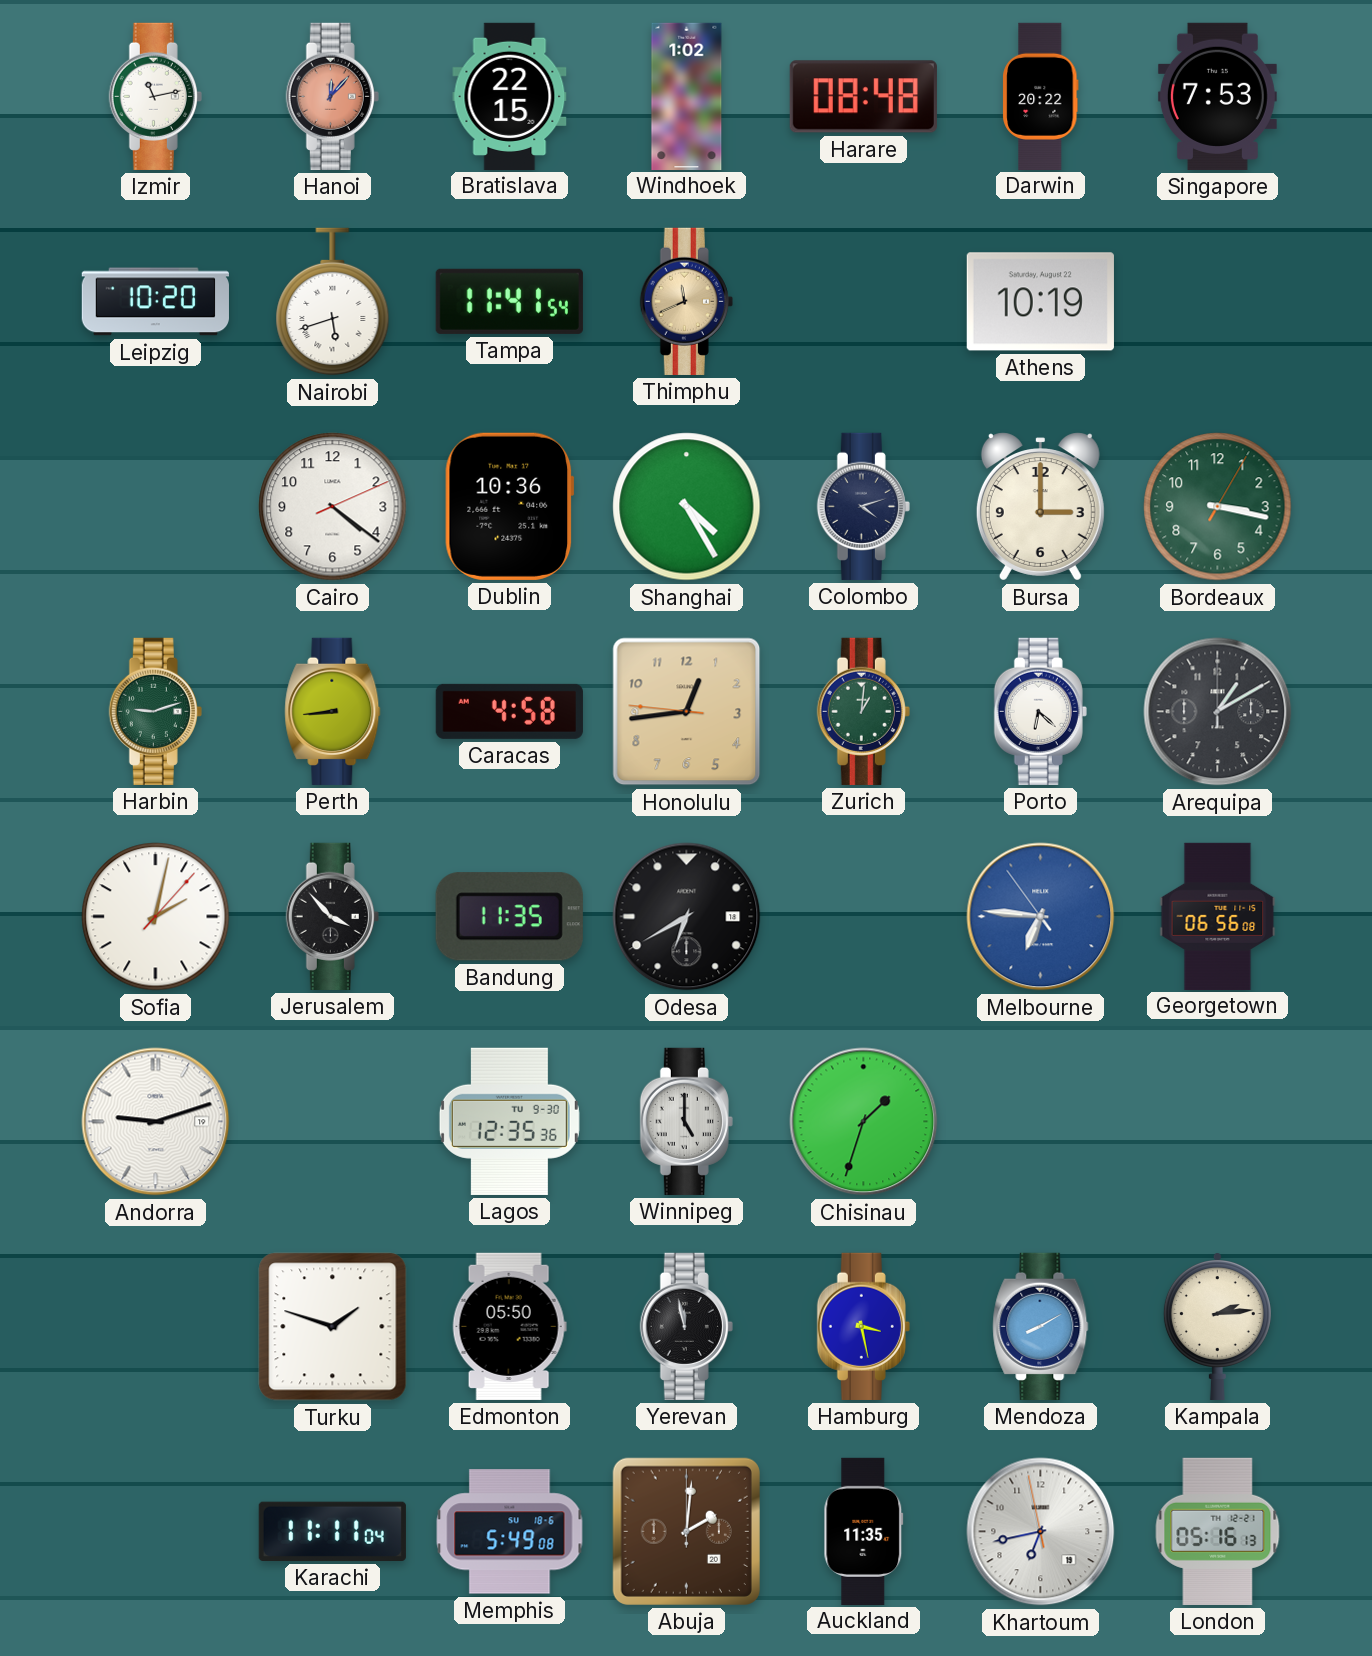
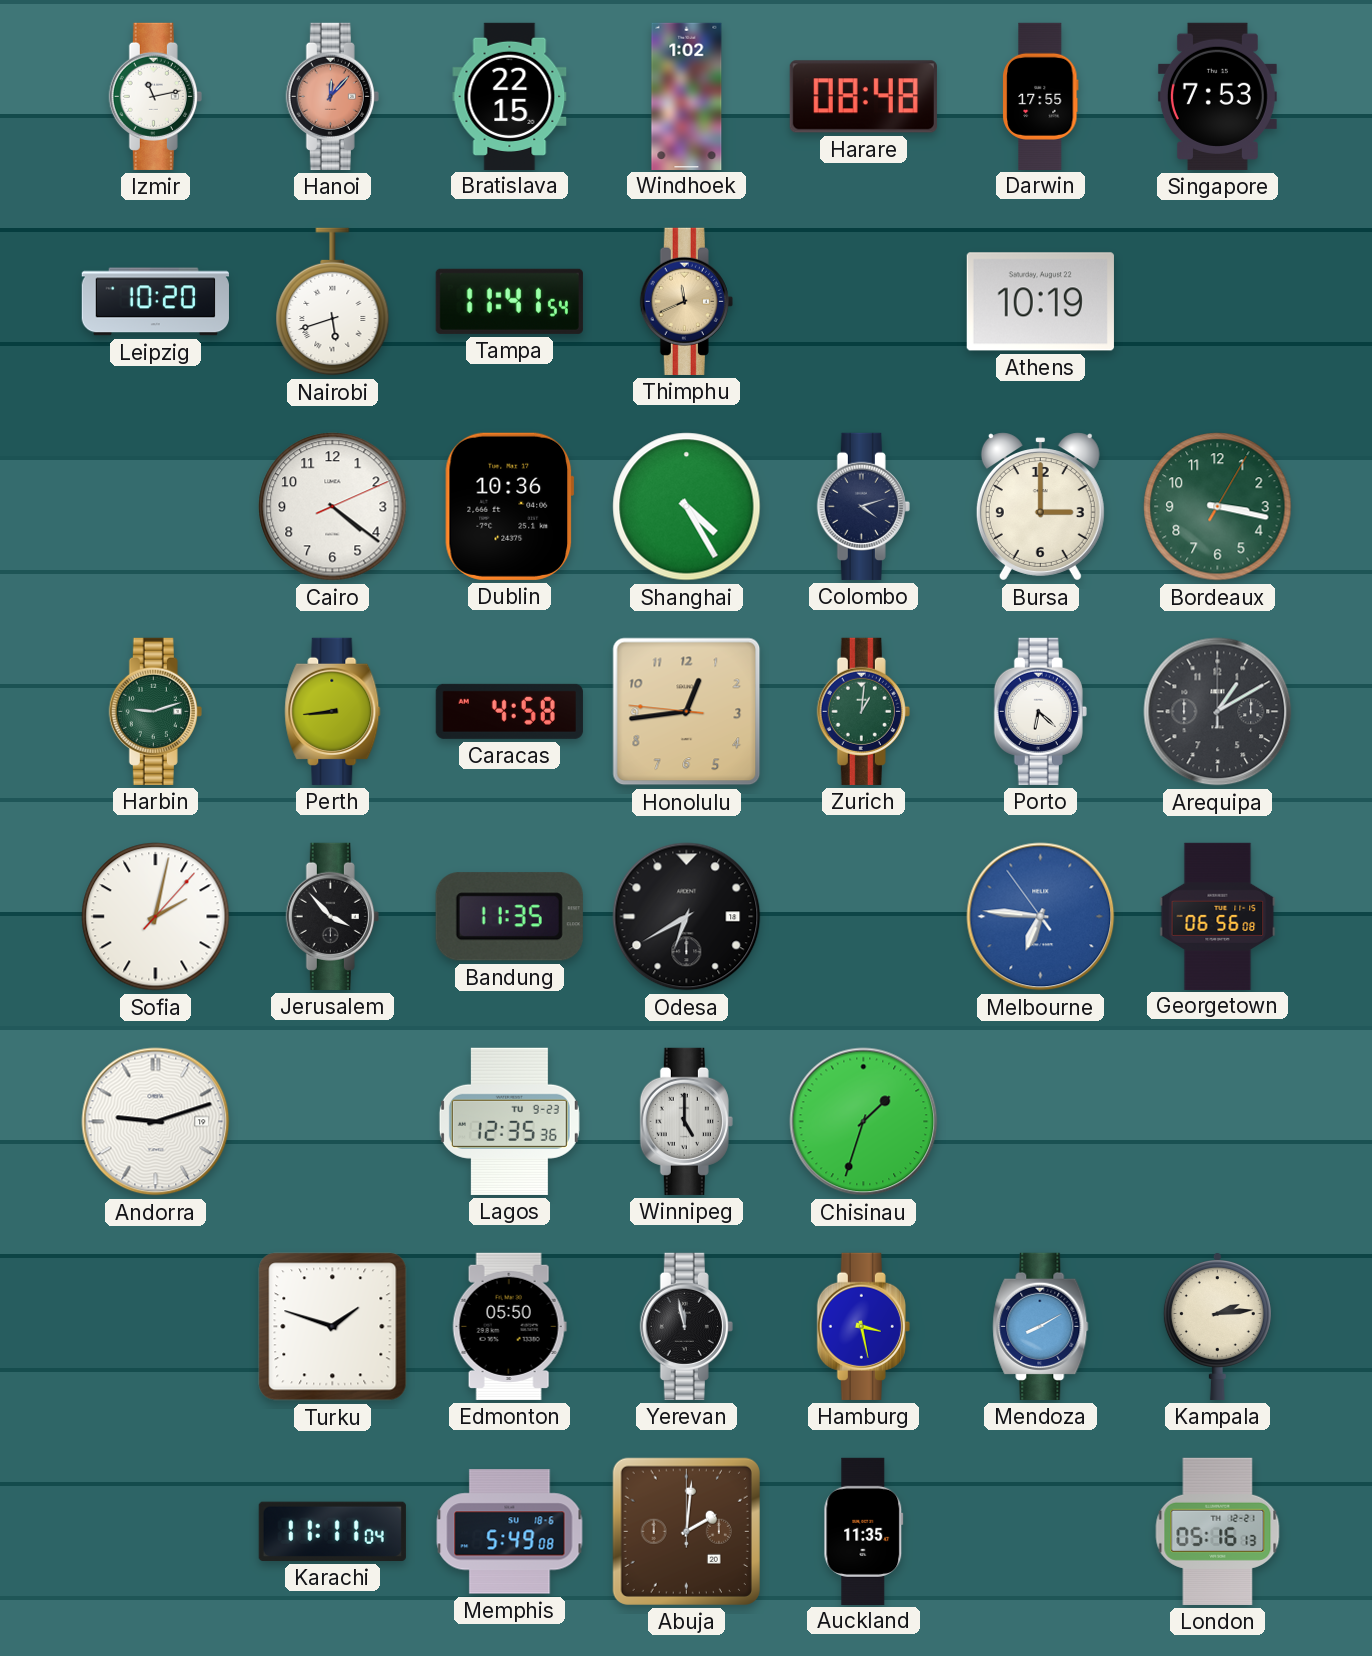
Darwin: 20:22 -> 17:55
Lagos date: TU 9-30 -> TU 9-23
Khartoum: 6:42 -> none
